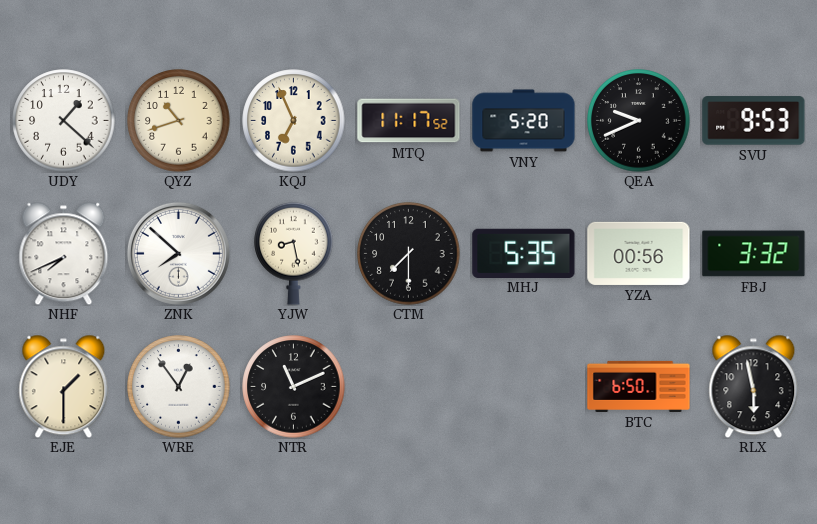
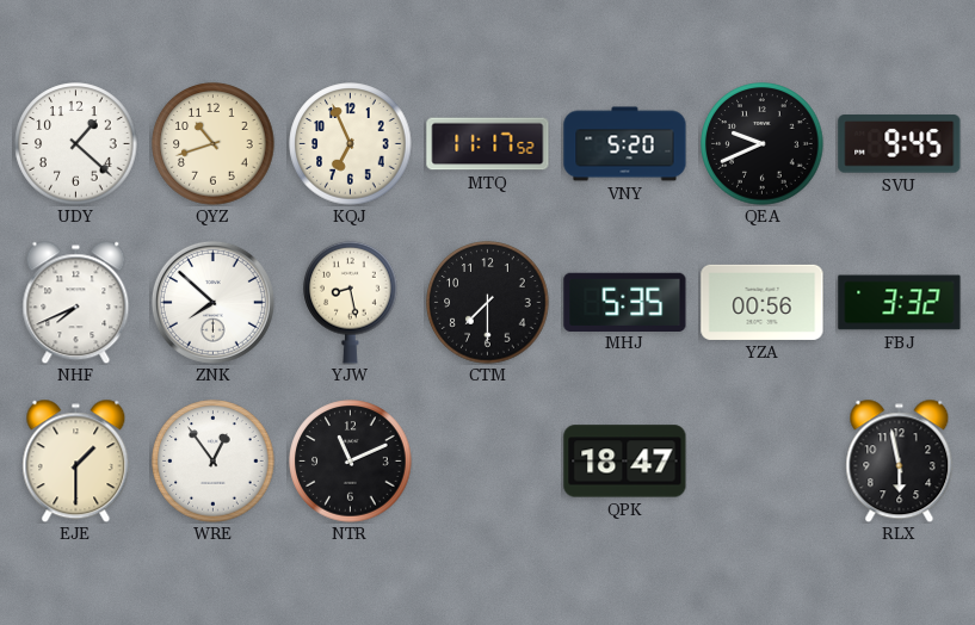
SVU: 9:53 -> 9:45
QPK: none -> 18:47
BTC: 6:50 -> none
